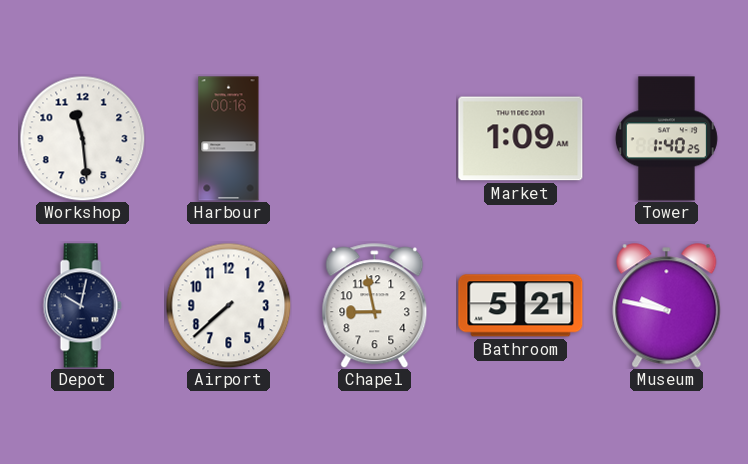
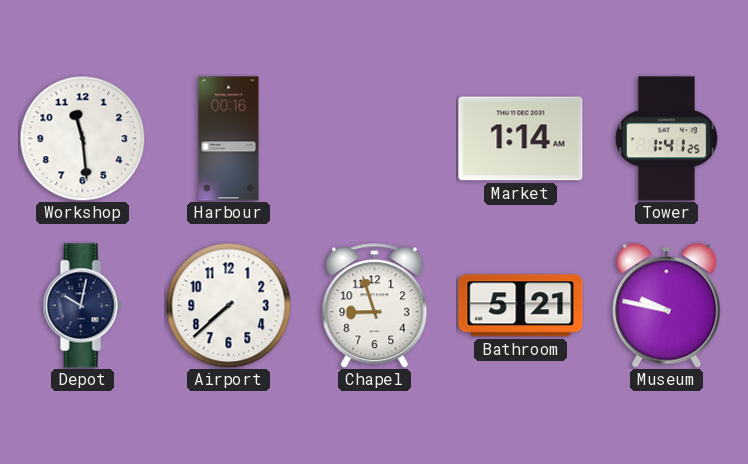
Market: 1:09 -> 1:14
Tower: 1:40 -> 1:41
Chapel: 8:58 -> 8:57
